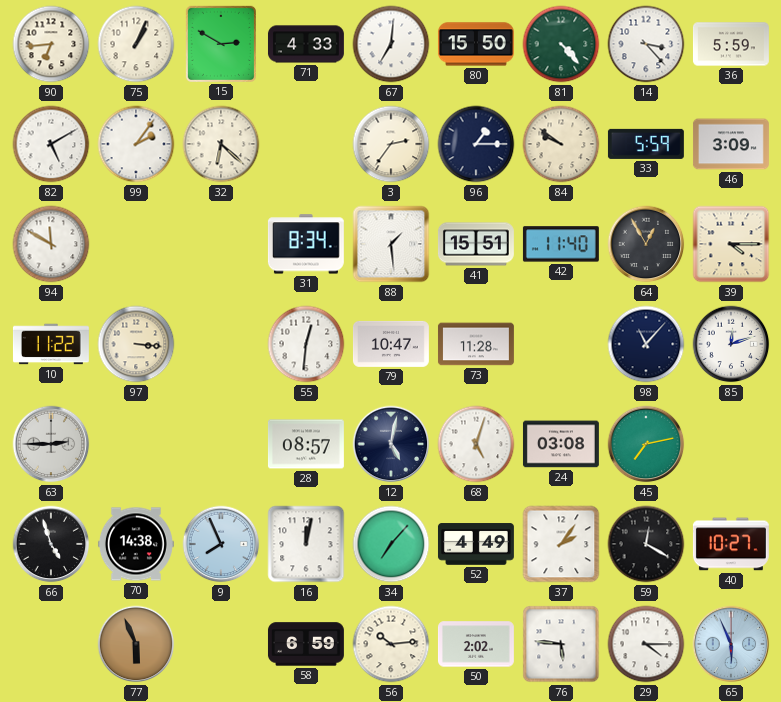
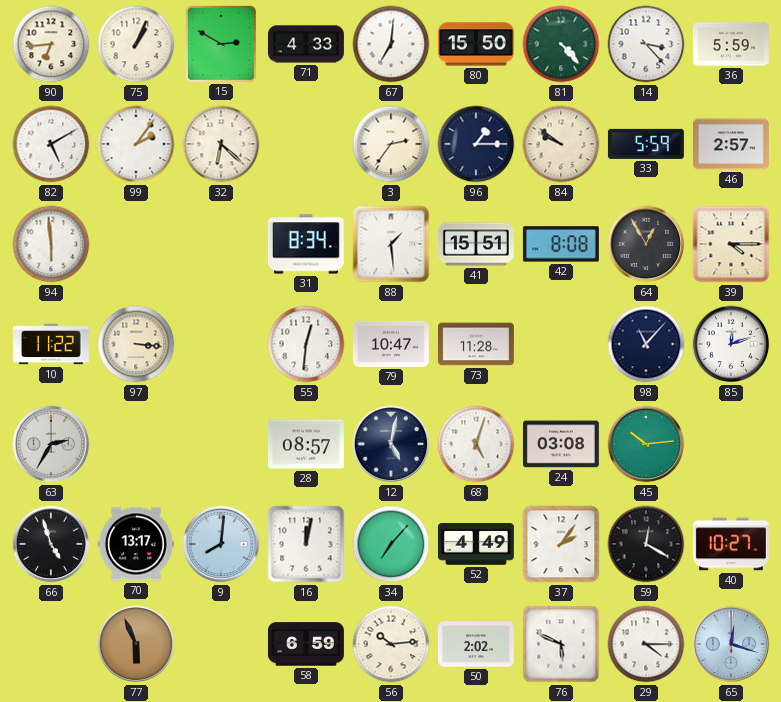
46: 3:09 -> 2:57
94: 11:50 -> 5:59
42: 11:40 -> 8:08
63: 2:45 -> 2:35
45: 7:13 -> 10:14
70: 14:38 -> 13:17
9: 7:56 -> 8:01
76: 5:46 -> 5:49
65: 5:56 -> 12:18
